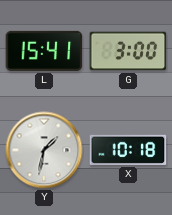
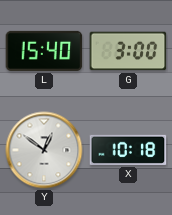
L: 15:41 -> 15:40
Y: 1:32 -> 12:51
